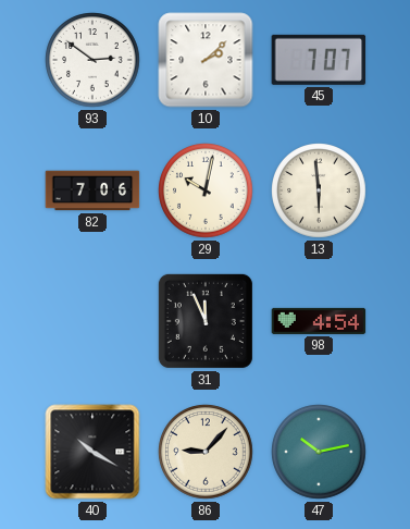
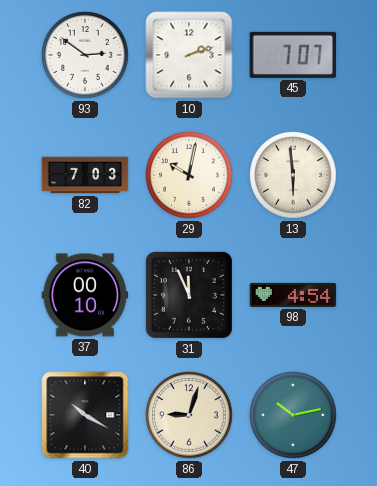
10: 2:08 -> 2:12
82: 7:06 -> 7:03
37: none -> 00:10
86: 9:07 -> 9:03
